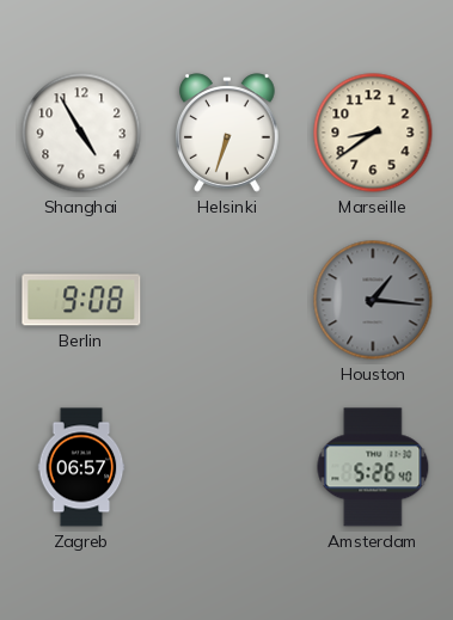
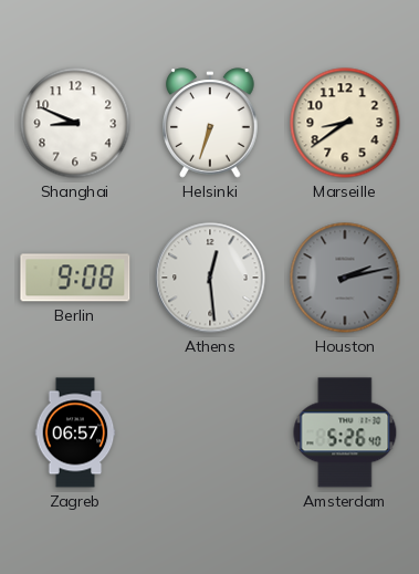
Shanghai: 4:55 -> 8:49
Athens: none -> 12:29
Houston: 1:16 -> 2:13
